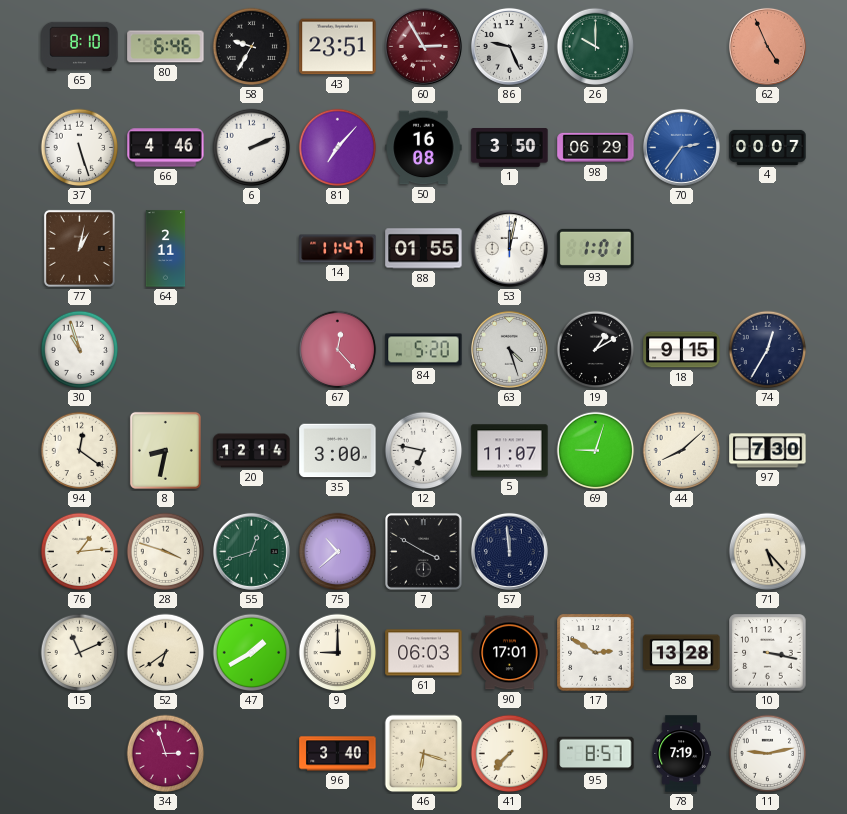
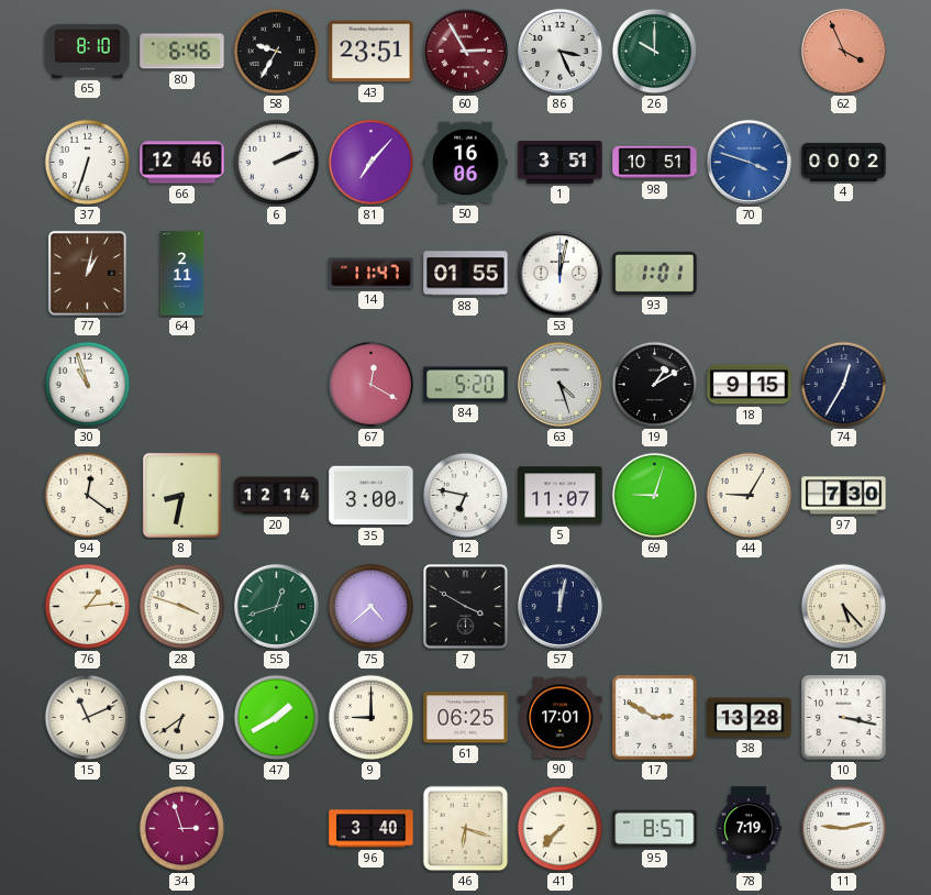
86: 9:26 -> 3:26
62: 4:56 -> 3:56
37: 5:27 -> 6:33
66: 4:46 -> 12:46
50: 16:08 -> 16:06
1: 3:50 -> 3:51
98: 06:29 -> 10:51
70: 2:36 -> 3:48
4: 00:07 -> 00:02
67: 12:23 -> 12:20
44: 8:08 -> 9:05
75: 10:38 -> 4:38
57: 11:59 -> 12:02
61: 06:03 -> 06:25
